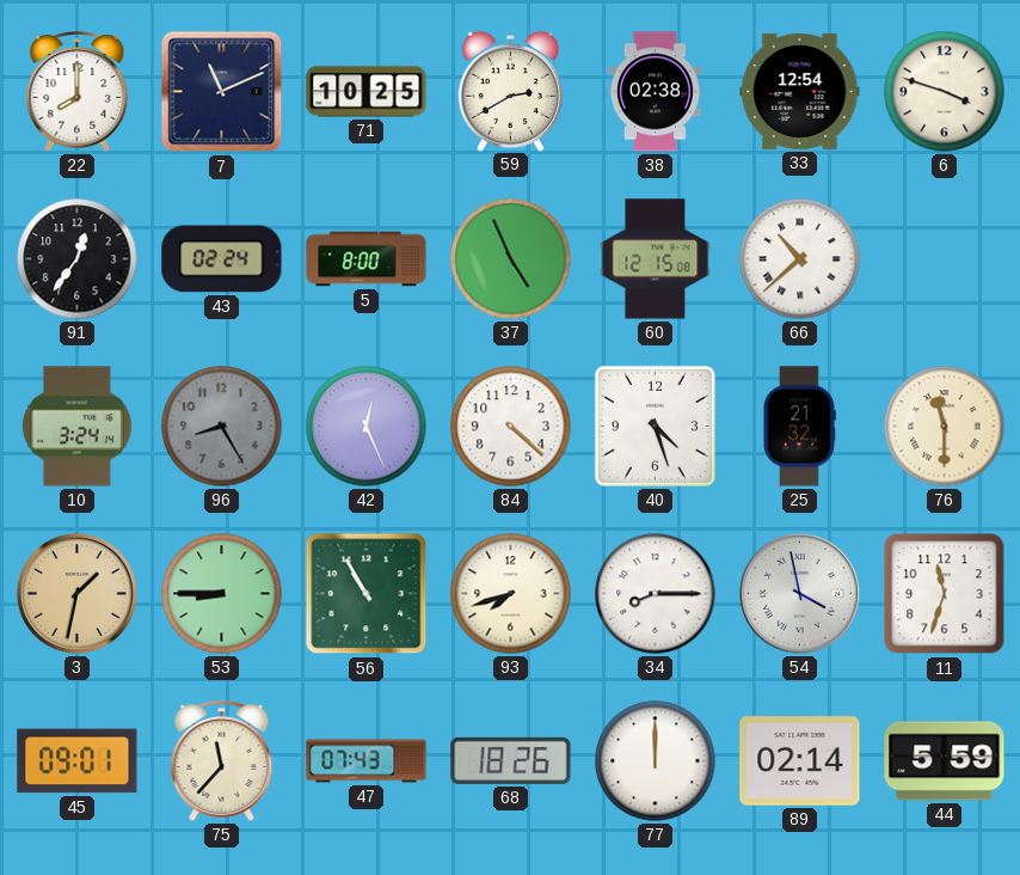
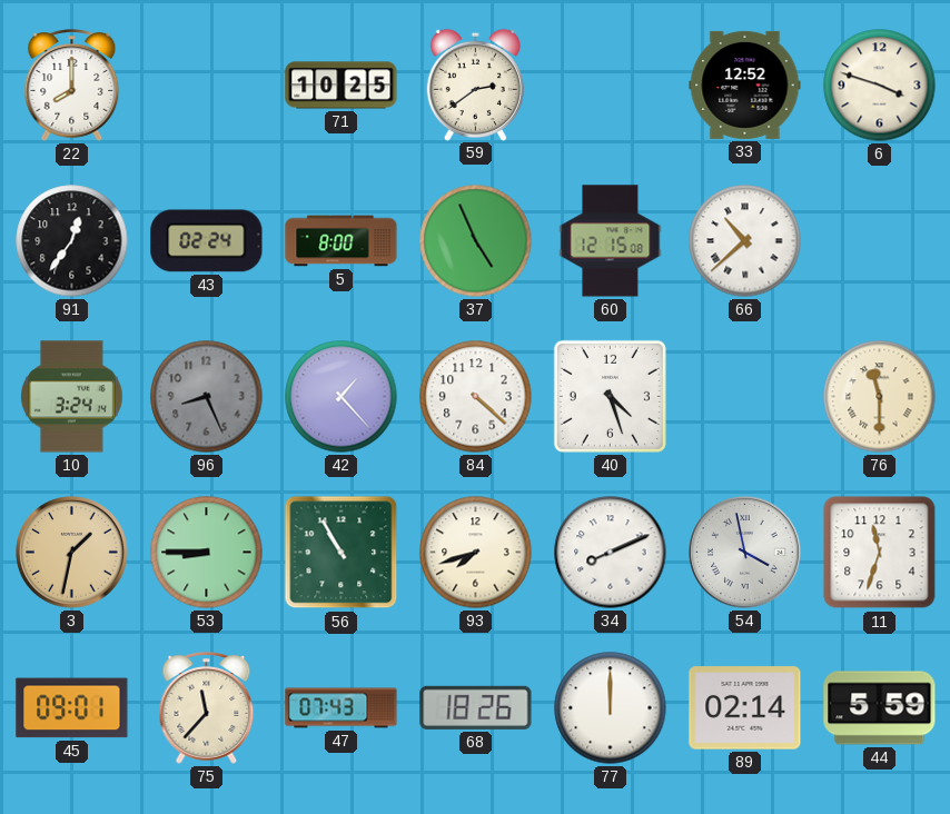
7: 11:11 -> none
59: 2:40 -> 2:39
38: 02:38 -> none
33: 12:54 -> 12:52
96: 8:25 -> 8:26
42: 12:26 -> 1:23
25: 21:32 -> none
34: 8:15 -> 8:11
